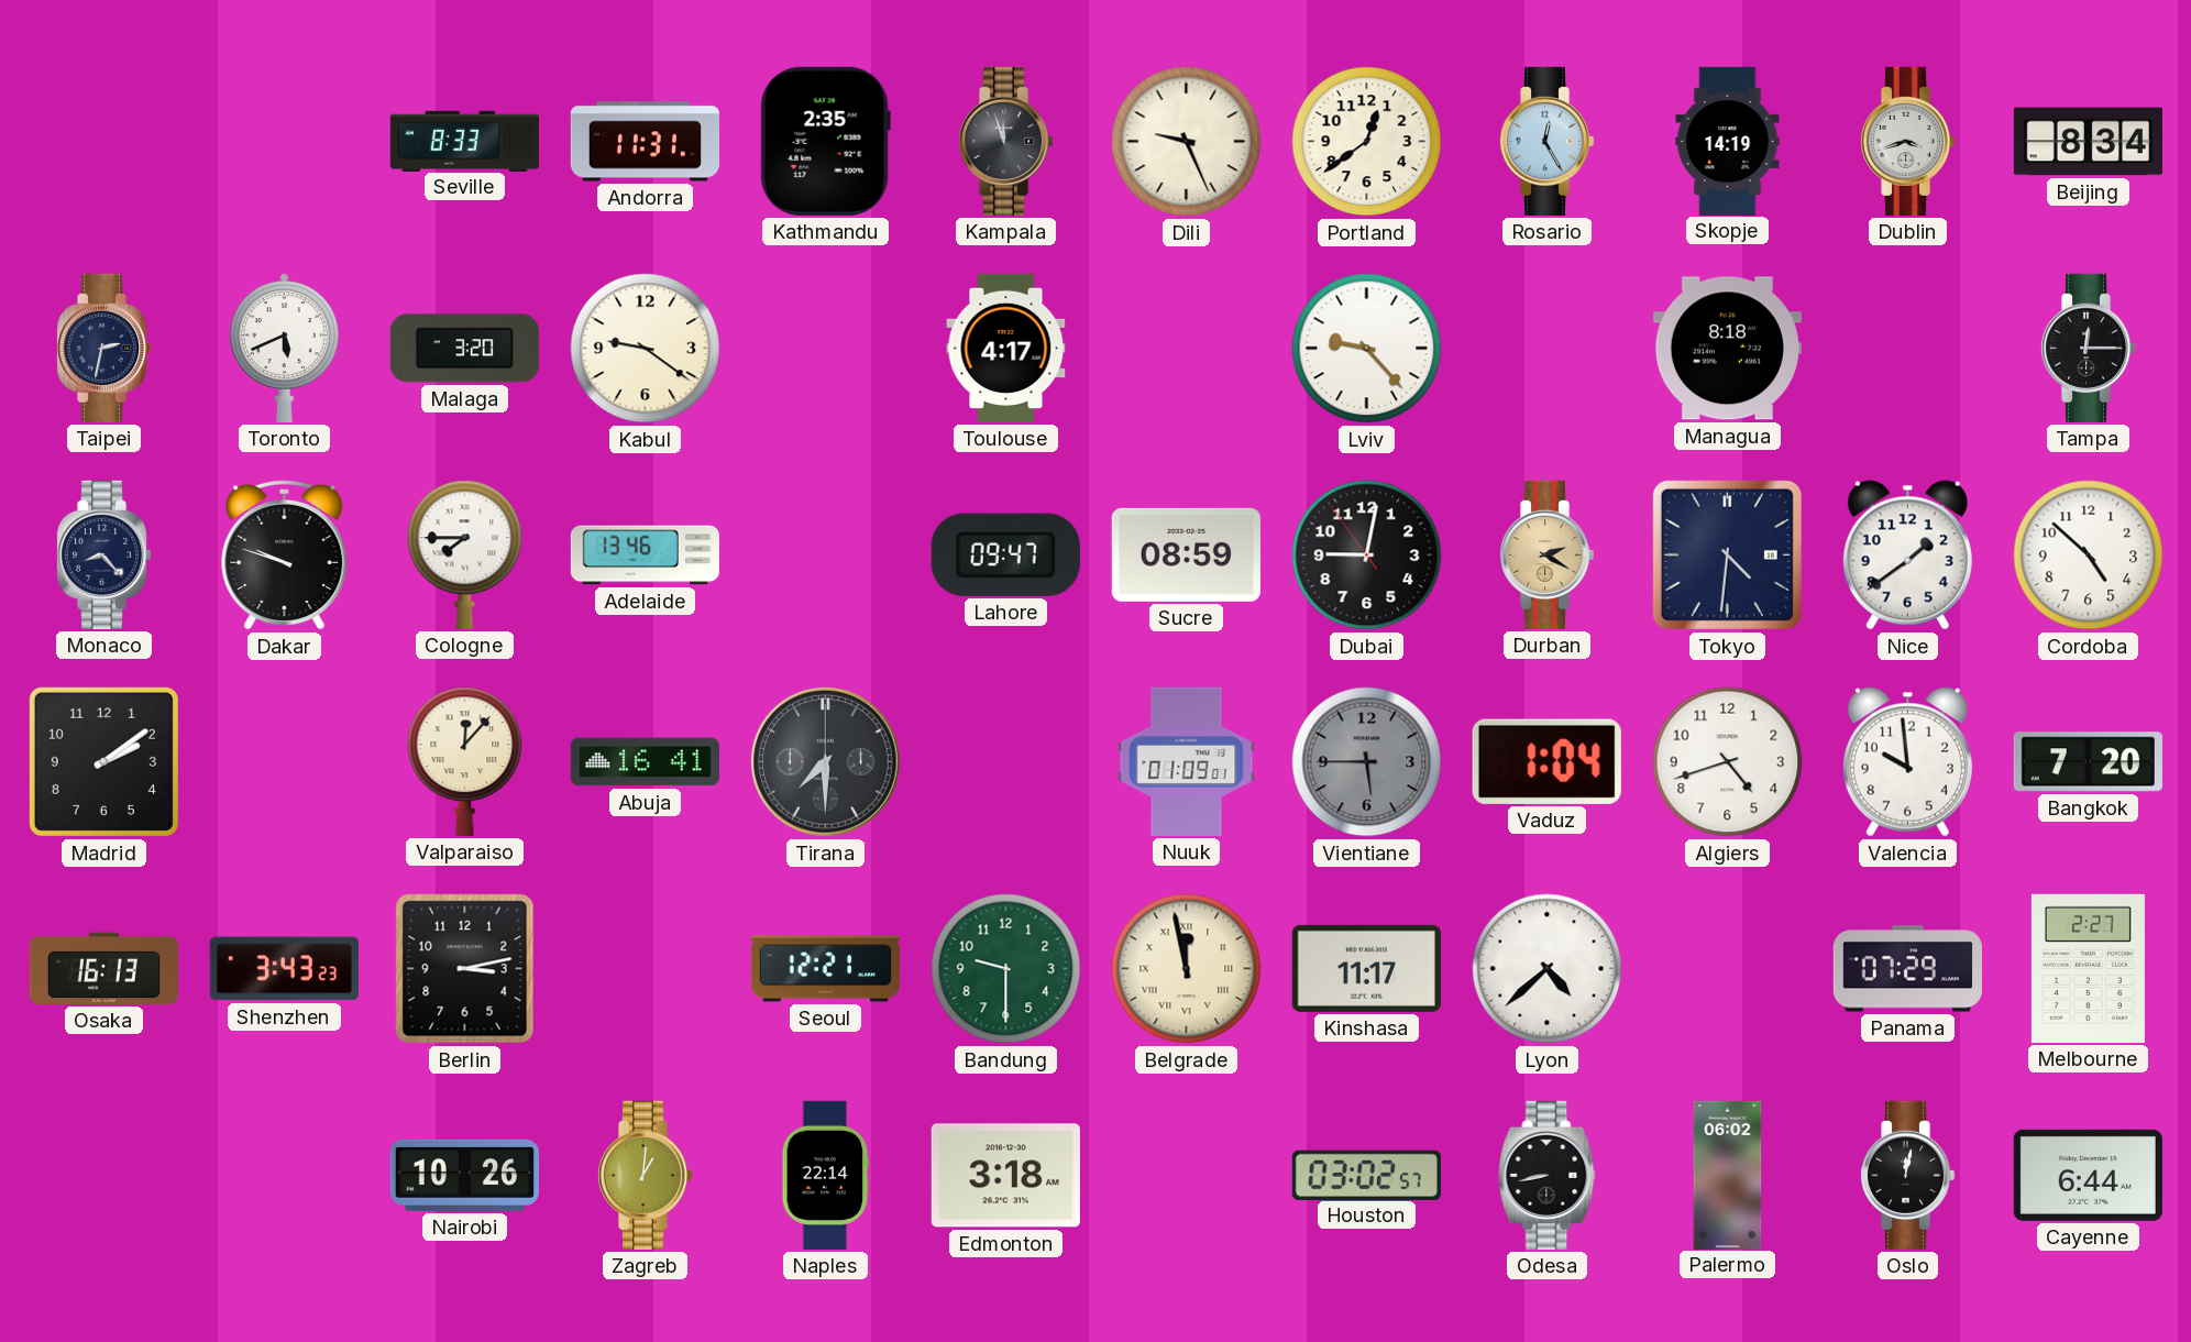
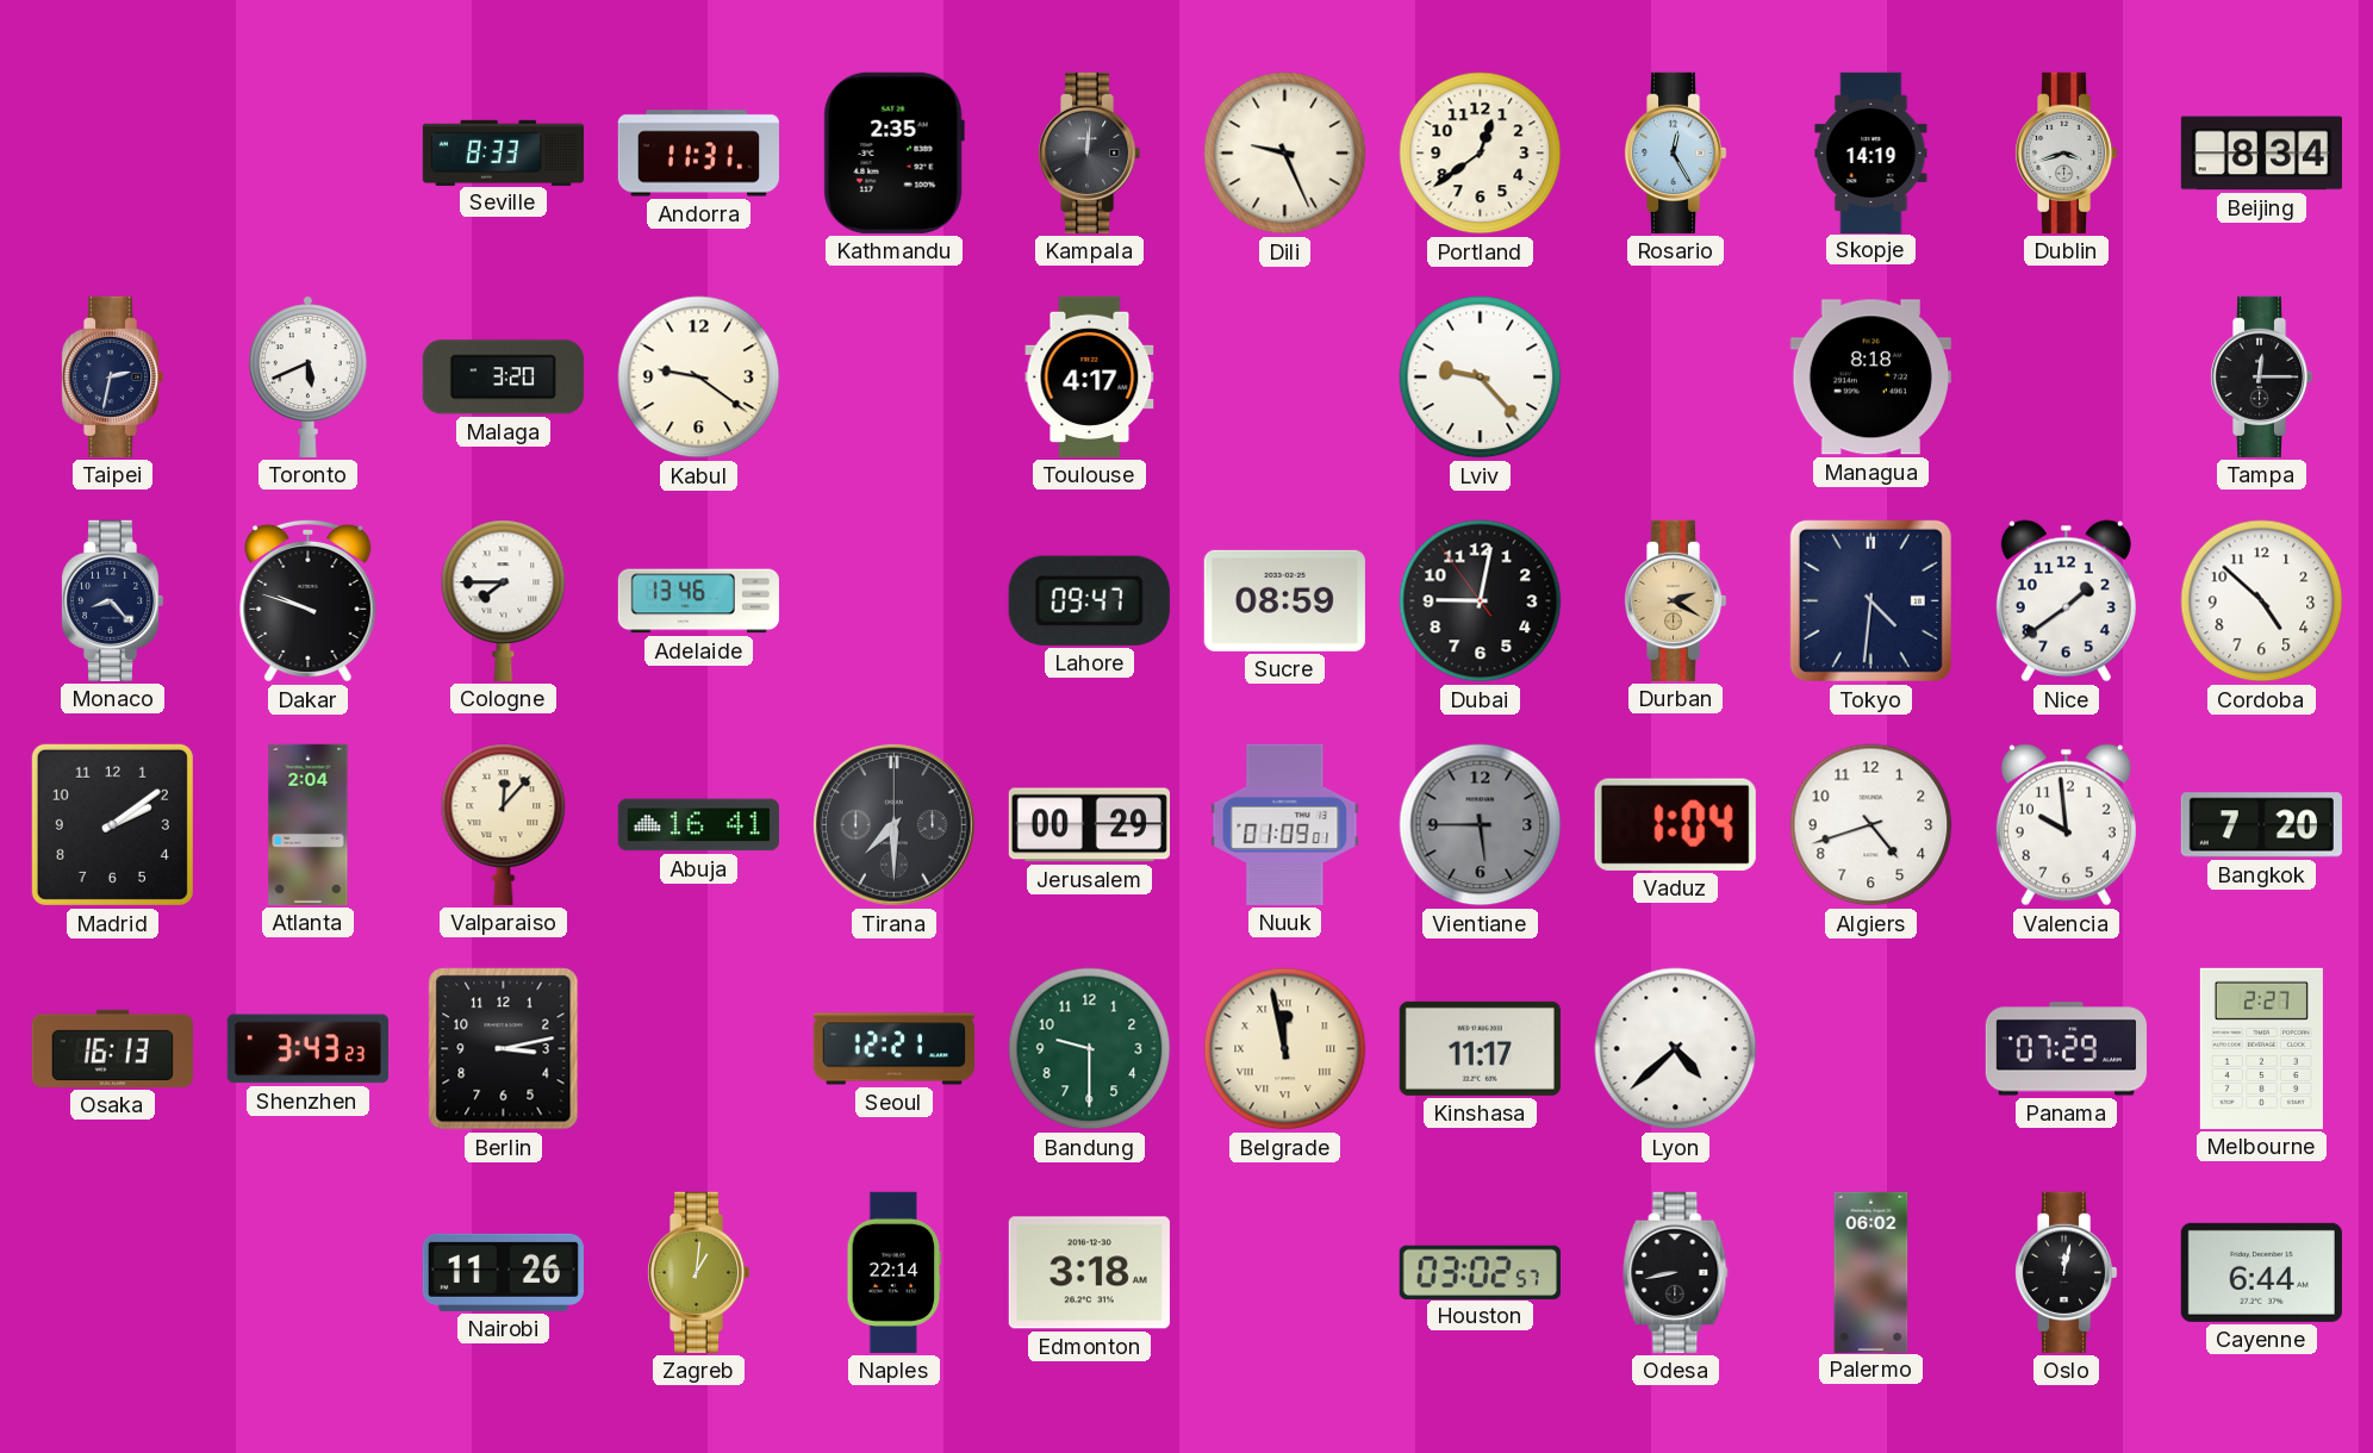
Kampala: 11:57 -> 12:01
Atlanta: none -> 2:04
Jerusalem: none -> 00:29
Nairobi: 10:26 -> 11:26
